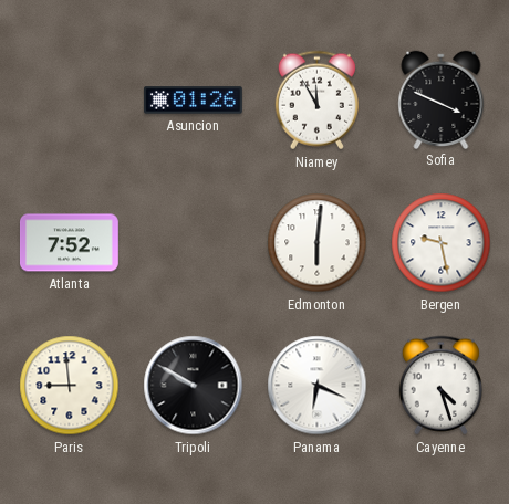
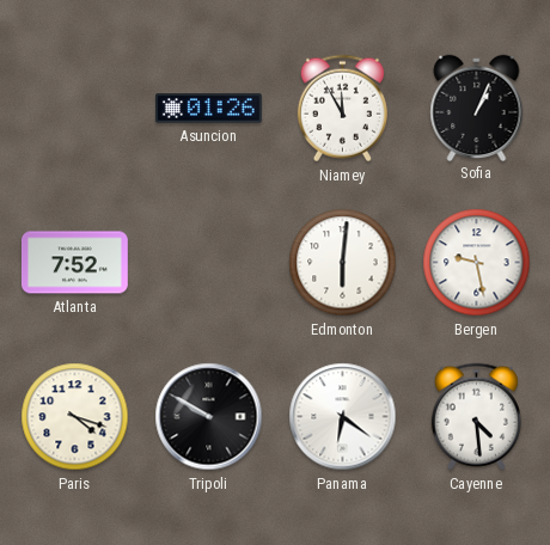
Sofia: 3:49 -> 1:04
Paris: 8:59 -> 4:18
Panama: 6:19 -> 6:21
Cayenne: 4:27 -> 4:29
